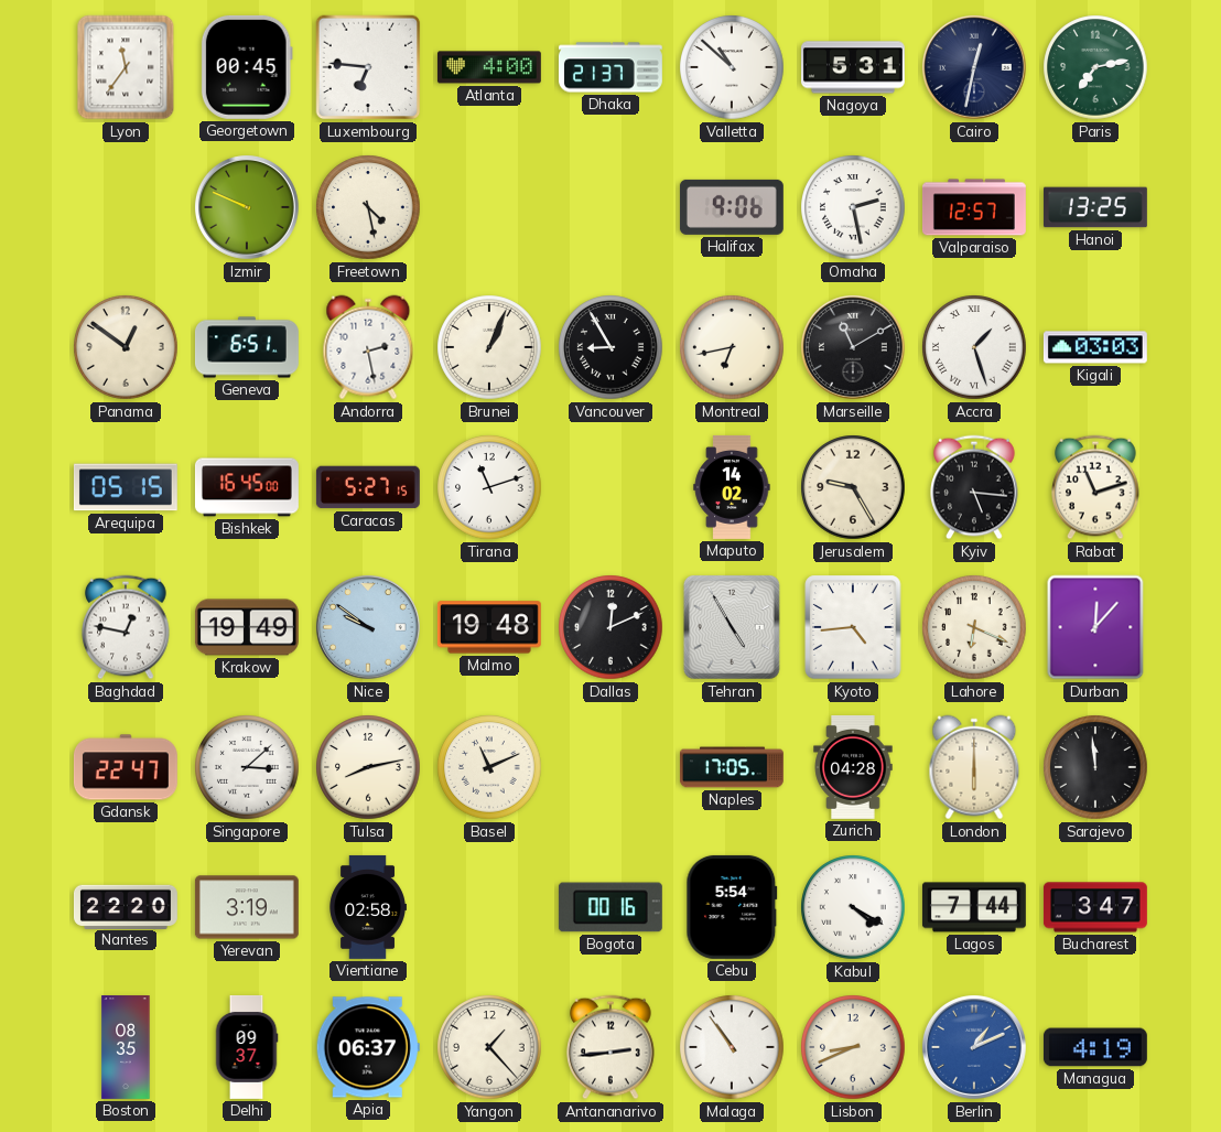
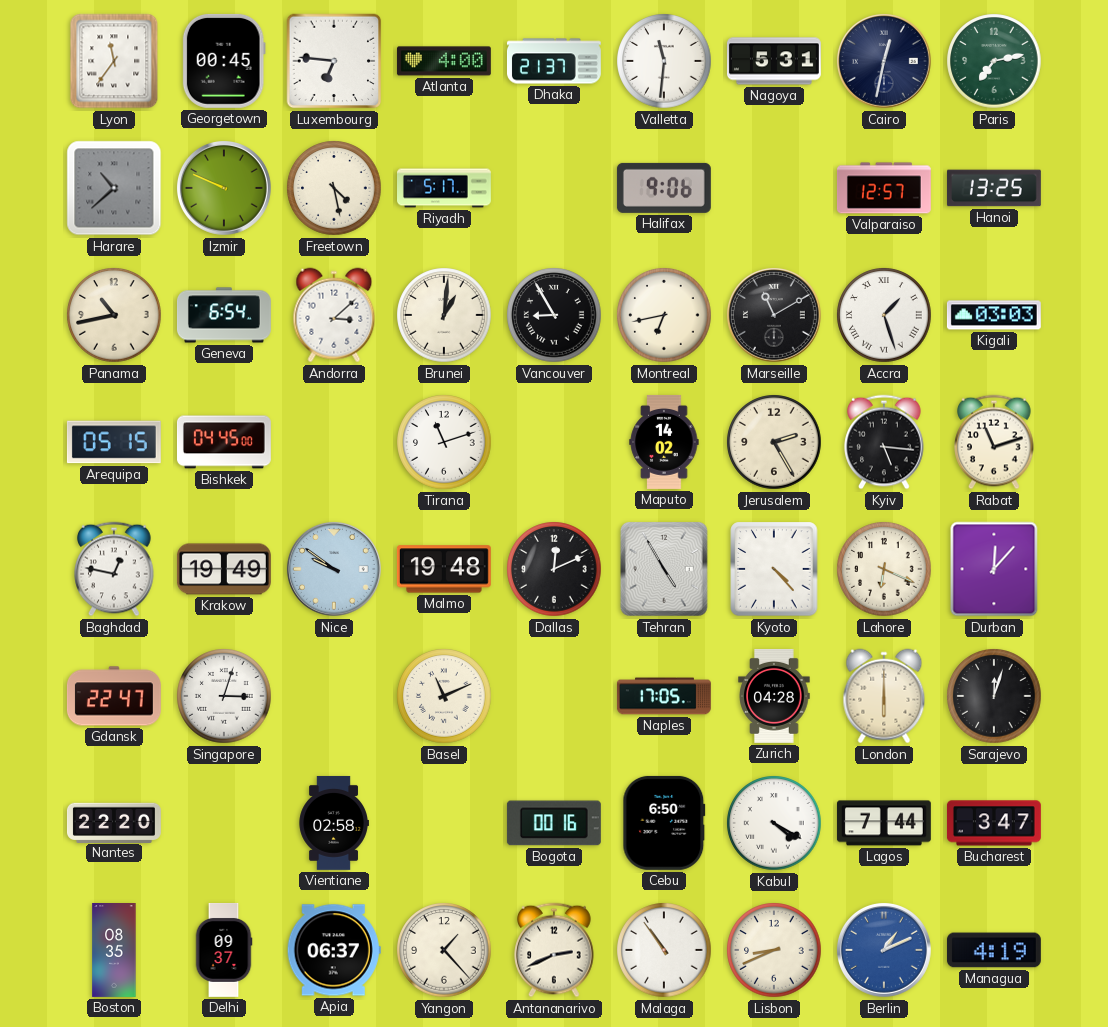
Valletta: 10:52 -> 11:31
Harare: none -> 10:38
Riyadh: none -> 5:17
Omaha: 2:28 -> none
Panama: 12:51 -> 10:43
Geneva: 6:51 -> 6:54
Andorra: 2:28 -> 3:08
Brunei: 1:04 -> 1:01
Bishkek: 16:45 -> 04:45
Caracas: 5:27 -> none
Jerusalem: 9:25 -> 2:25
Kyoto: 4:44 -> 4:23
Singapore: 3:08 -> 3:03
Tulsa: 8:13 -> none
Sarajevo: 11:59 -> 12:03
Yerevan: 3:19 -> none
Cebu: 5:54 -> 6:50
Antananarivo: 2:44 -> 2:41
